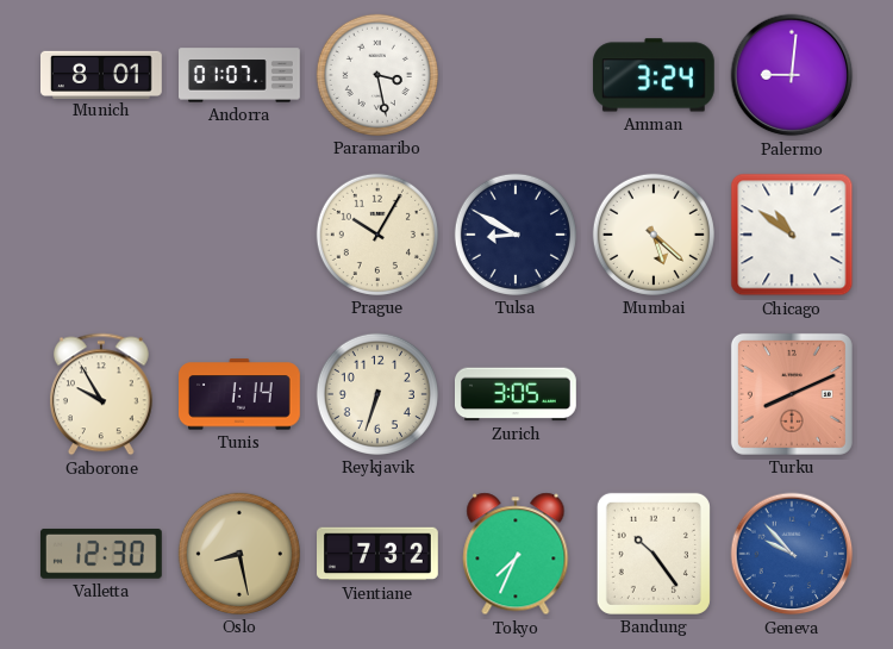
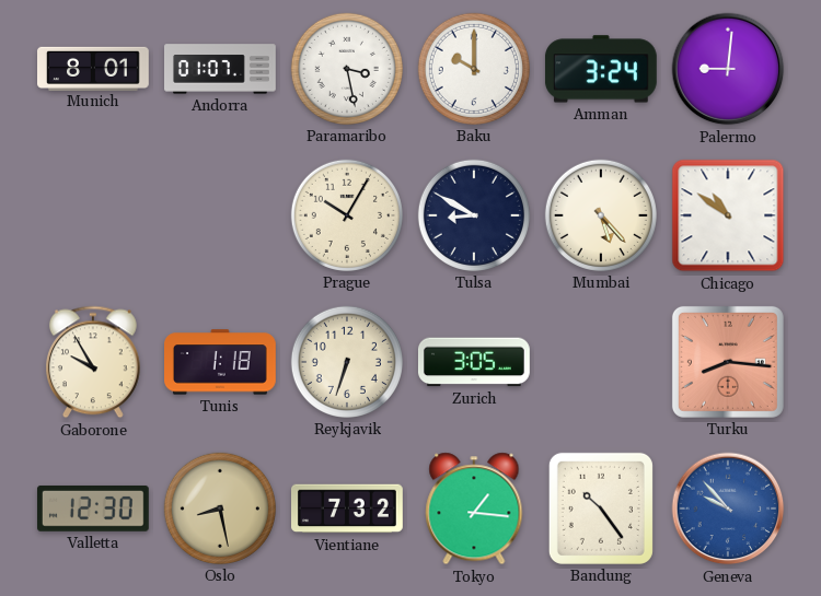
Baku: none -> 10:00
Mumbai: 5:22 -> 5:23
Tunis: 1:14 -> 1:18
Turku: 8:11 -> 8:16
Tokyo: 7:34 -> 1:16
